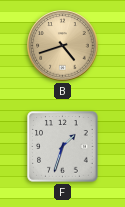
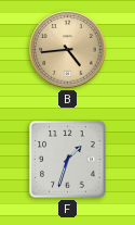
B: 4:42 -> 4:44
